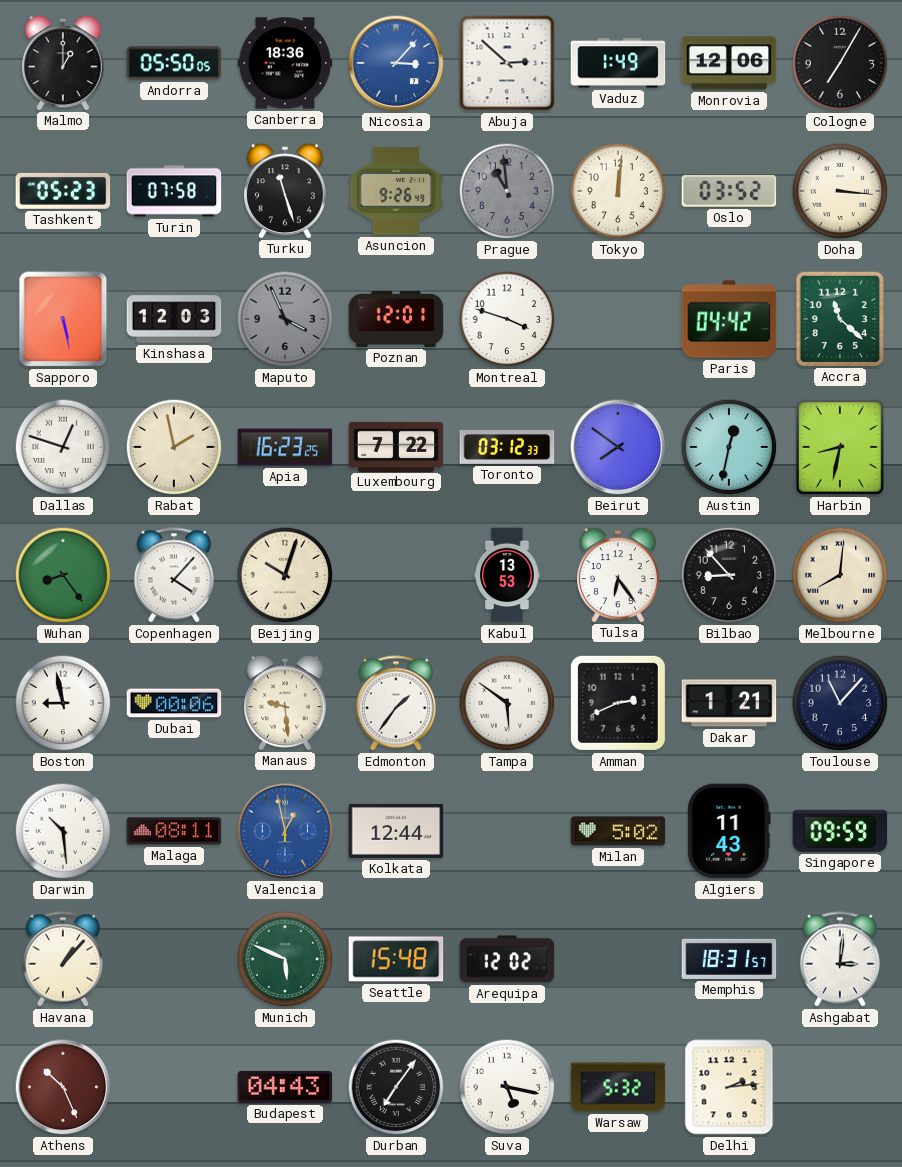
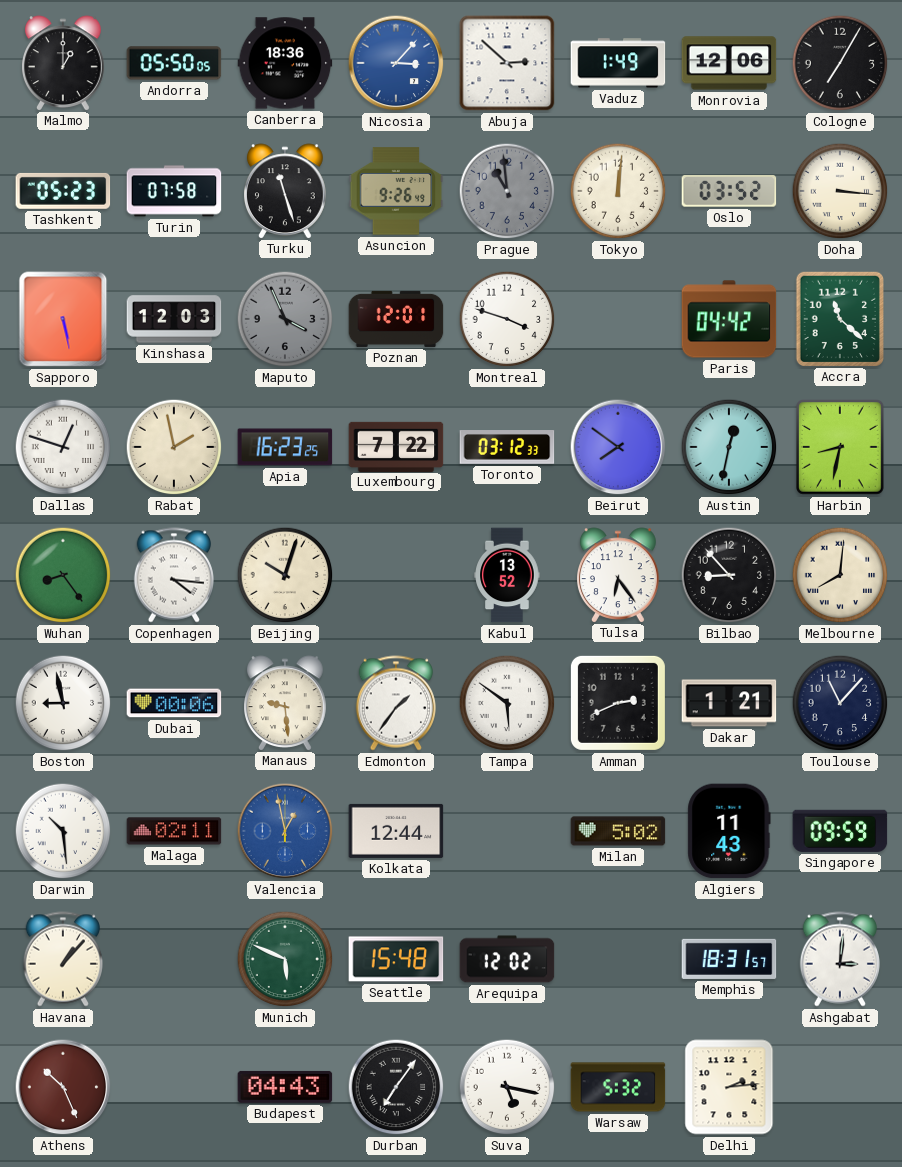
Copenhagen: 4:07 -> 4:16
Kabul: 13:53 -> 13:52
Malaga: 08:11 -> 02:11
